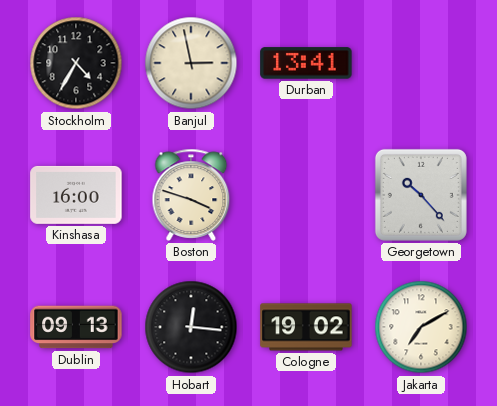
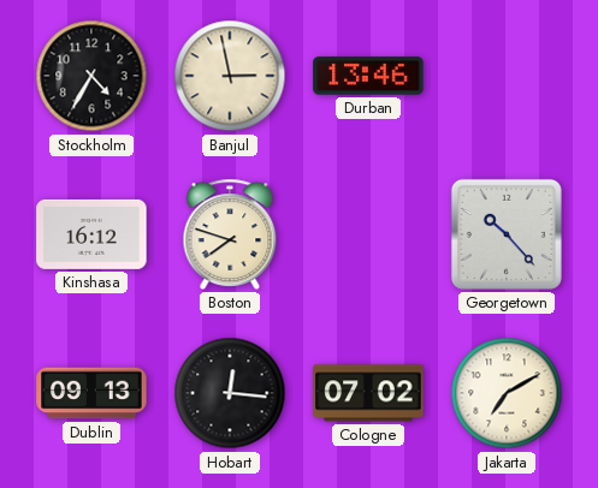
Durban: 13:41 -> 13:46
Kinshasa: 16:00 -> 16:12
Boston: 3:48 -> 7:48
Cologne: 19:02 -> 07:02
